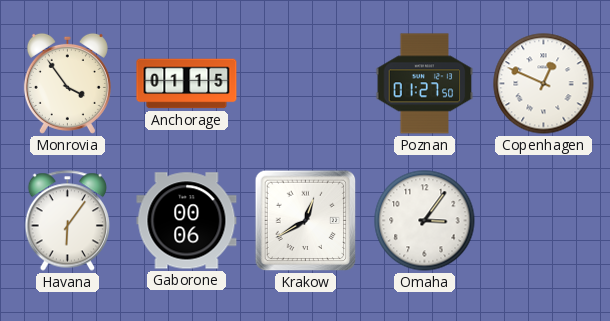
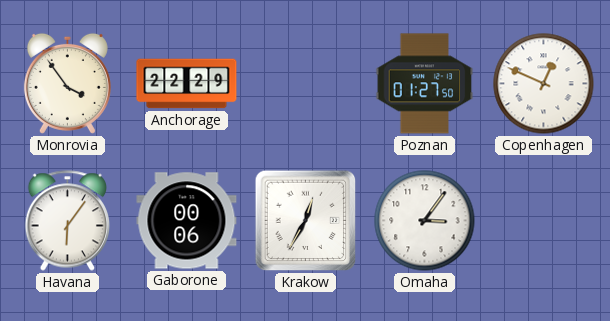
Anchorage: 01:15 -> 22:29
Krakow: 12:40 -> 12:35
